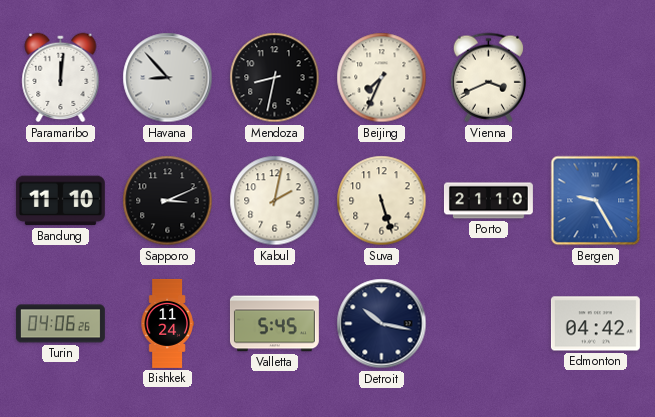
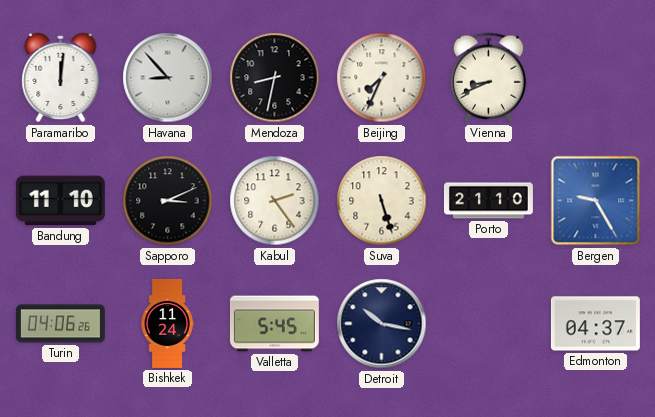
Vienna: 3:41 -> 8:41
Kabul: 2:02 -> 2:24
Edmonton: 04:42 -> 04:37
